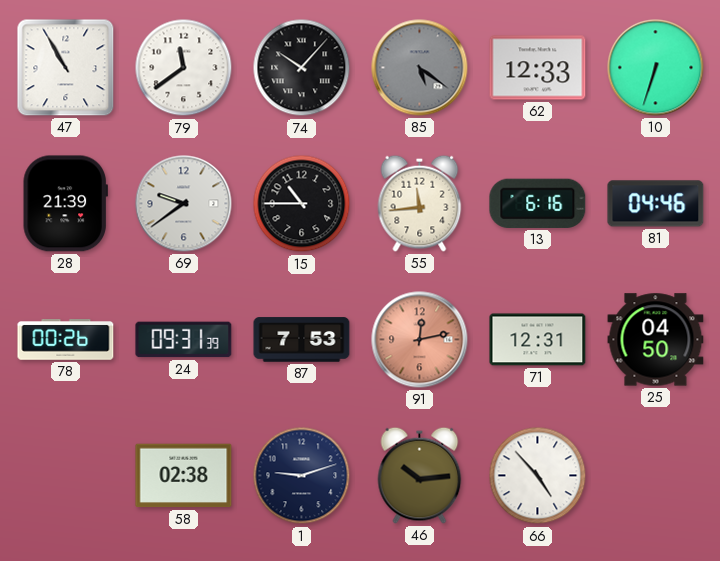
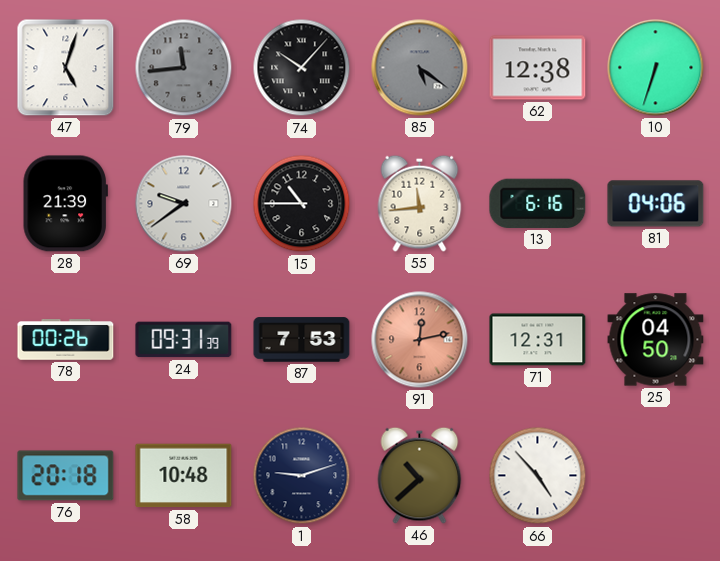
47: 10:55 -> 5:03
79: 11:39 -> 11:44
79 dial: white -> grey
62: 12:33 -> 12:38
81: 04:46 -> 04:06
76: none -> 20:18
58: 02:38 -> 10:48
46: 10:14 -> 10:38
